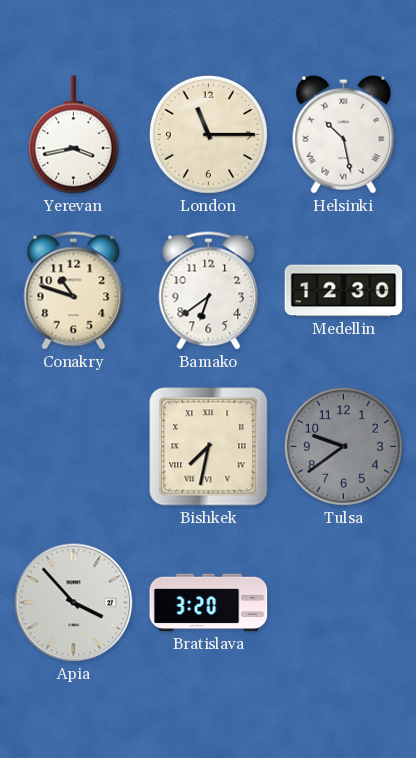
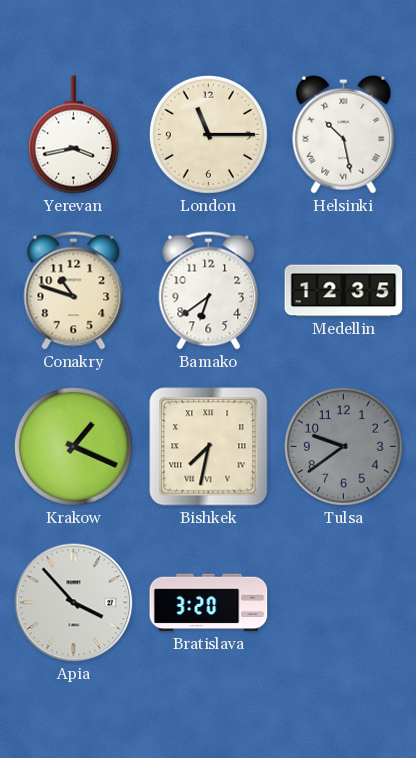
Medellin: 12:30 -> 12:35
Krakow: none -> 1:19
